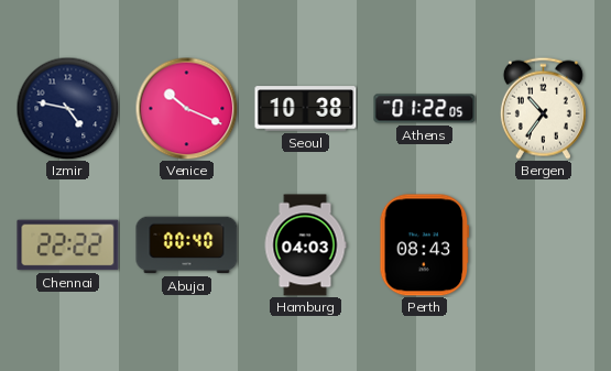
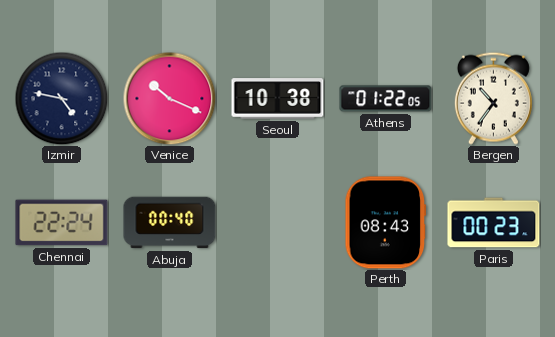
Chennai: 22:22 -> 22:24
Hamburg: 04:03 -> none
Paris: none -> 00:23
